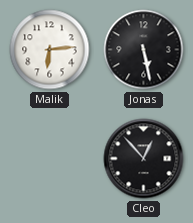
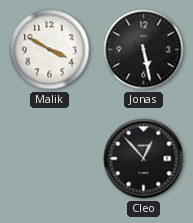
Malik: 6:14 -> 3:50
